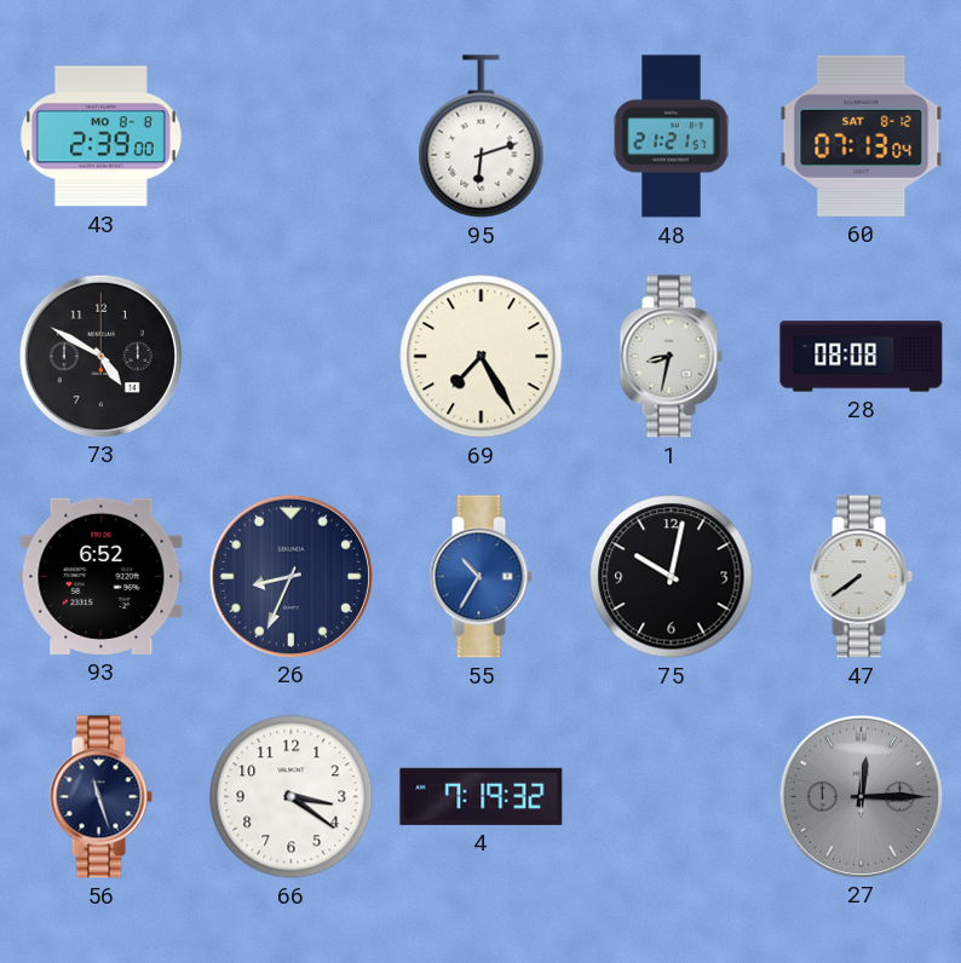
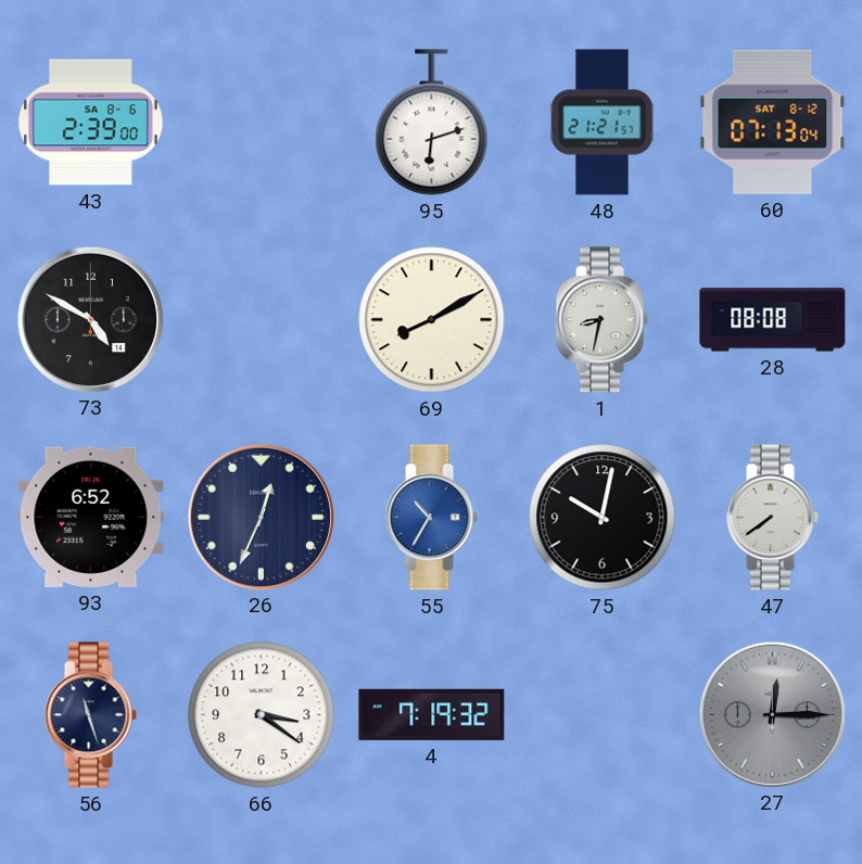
43 date: MO 8-8 -> SA 8-6
69: 7:25 -> 8:10
26: 8:34 -> 12:34
